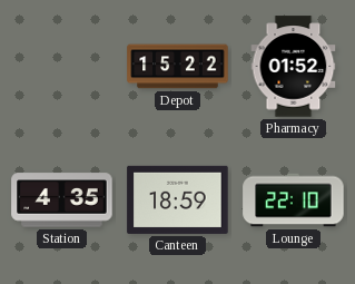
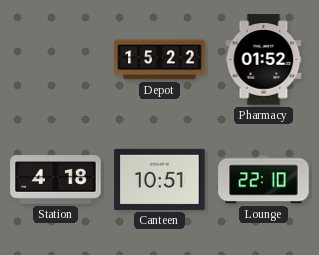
Station: 4:35 -> 4:18
Canteen: 18:59 -> 10:51
